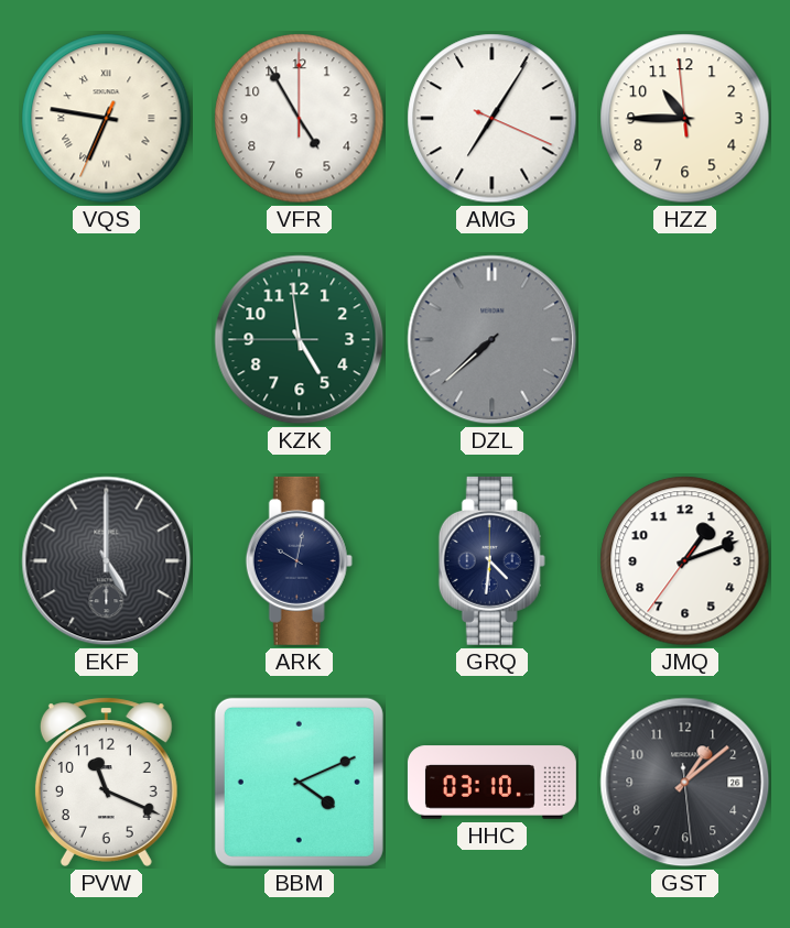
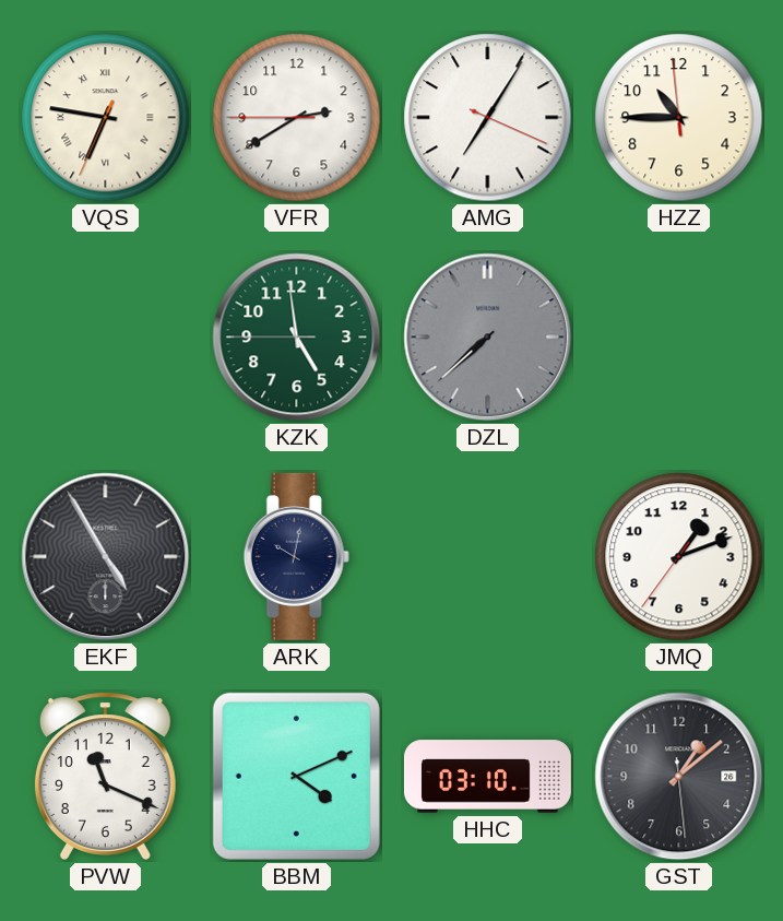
VFR: 4:55 -> 2:39
EKF: 5:00 -> 4:55
GRQ: 4:31 -> none
